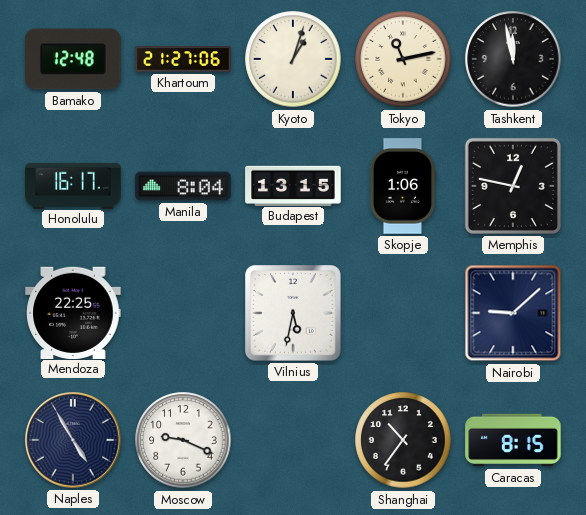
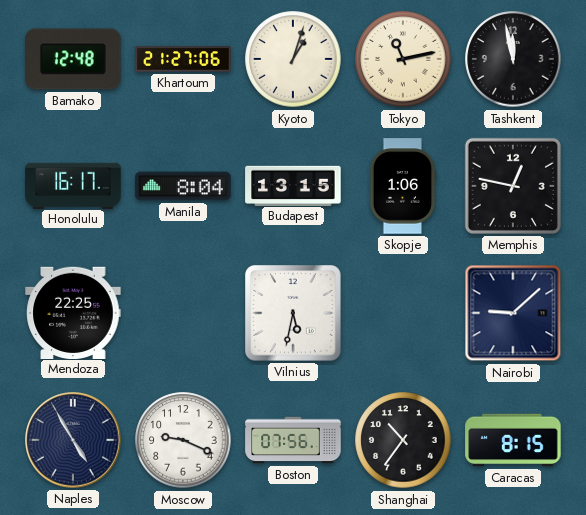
Boston: none -> 07:56
